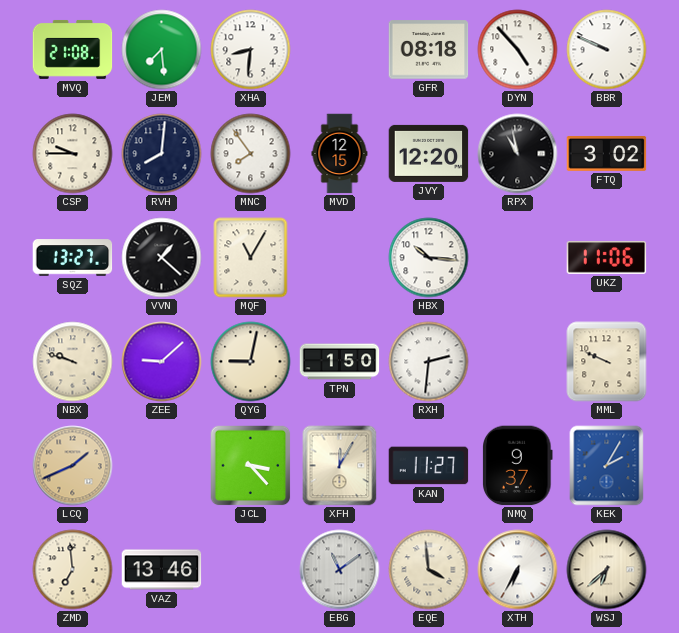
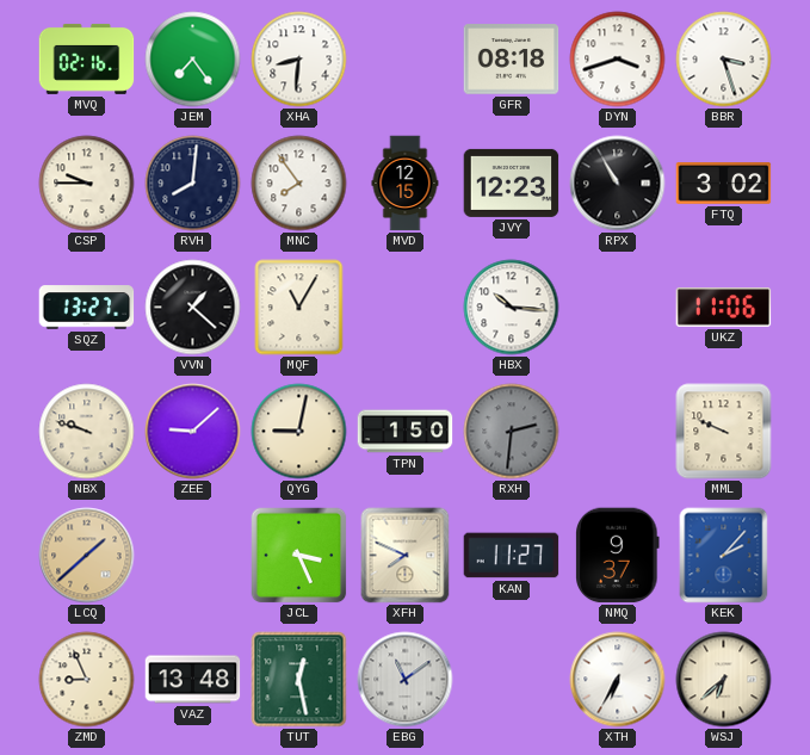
MVQ: 21:08 -> 02:16
JEM: 7:29 -> 7:24
DYN: 4:53 -> 3:42
BBR: 9:49 -> 3:27
JVY: 12:20 -> 12:23
RPX: 10:58 -> 10:55
RXH dial: white -> grey
LCQ: 1:41 -> 1:38
JCL: 3:23 -> 3:26
XFH: 12:05 -> 7:49
KEK: 2:05 -> 2:07
ZMD: 6:59 -> 8:56
VAZ: 13:46 -> 13:48
TUT: none -> 12:28
EQE: 3:59 -> none
